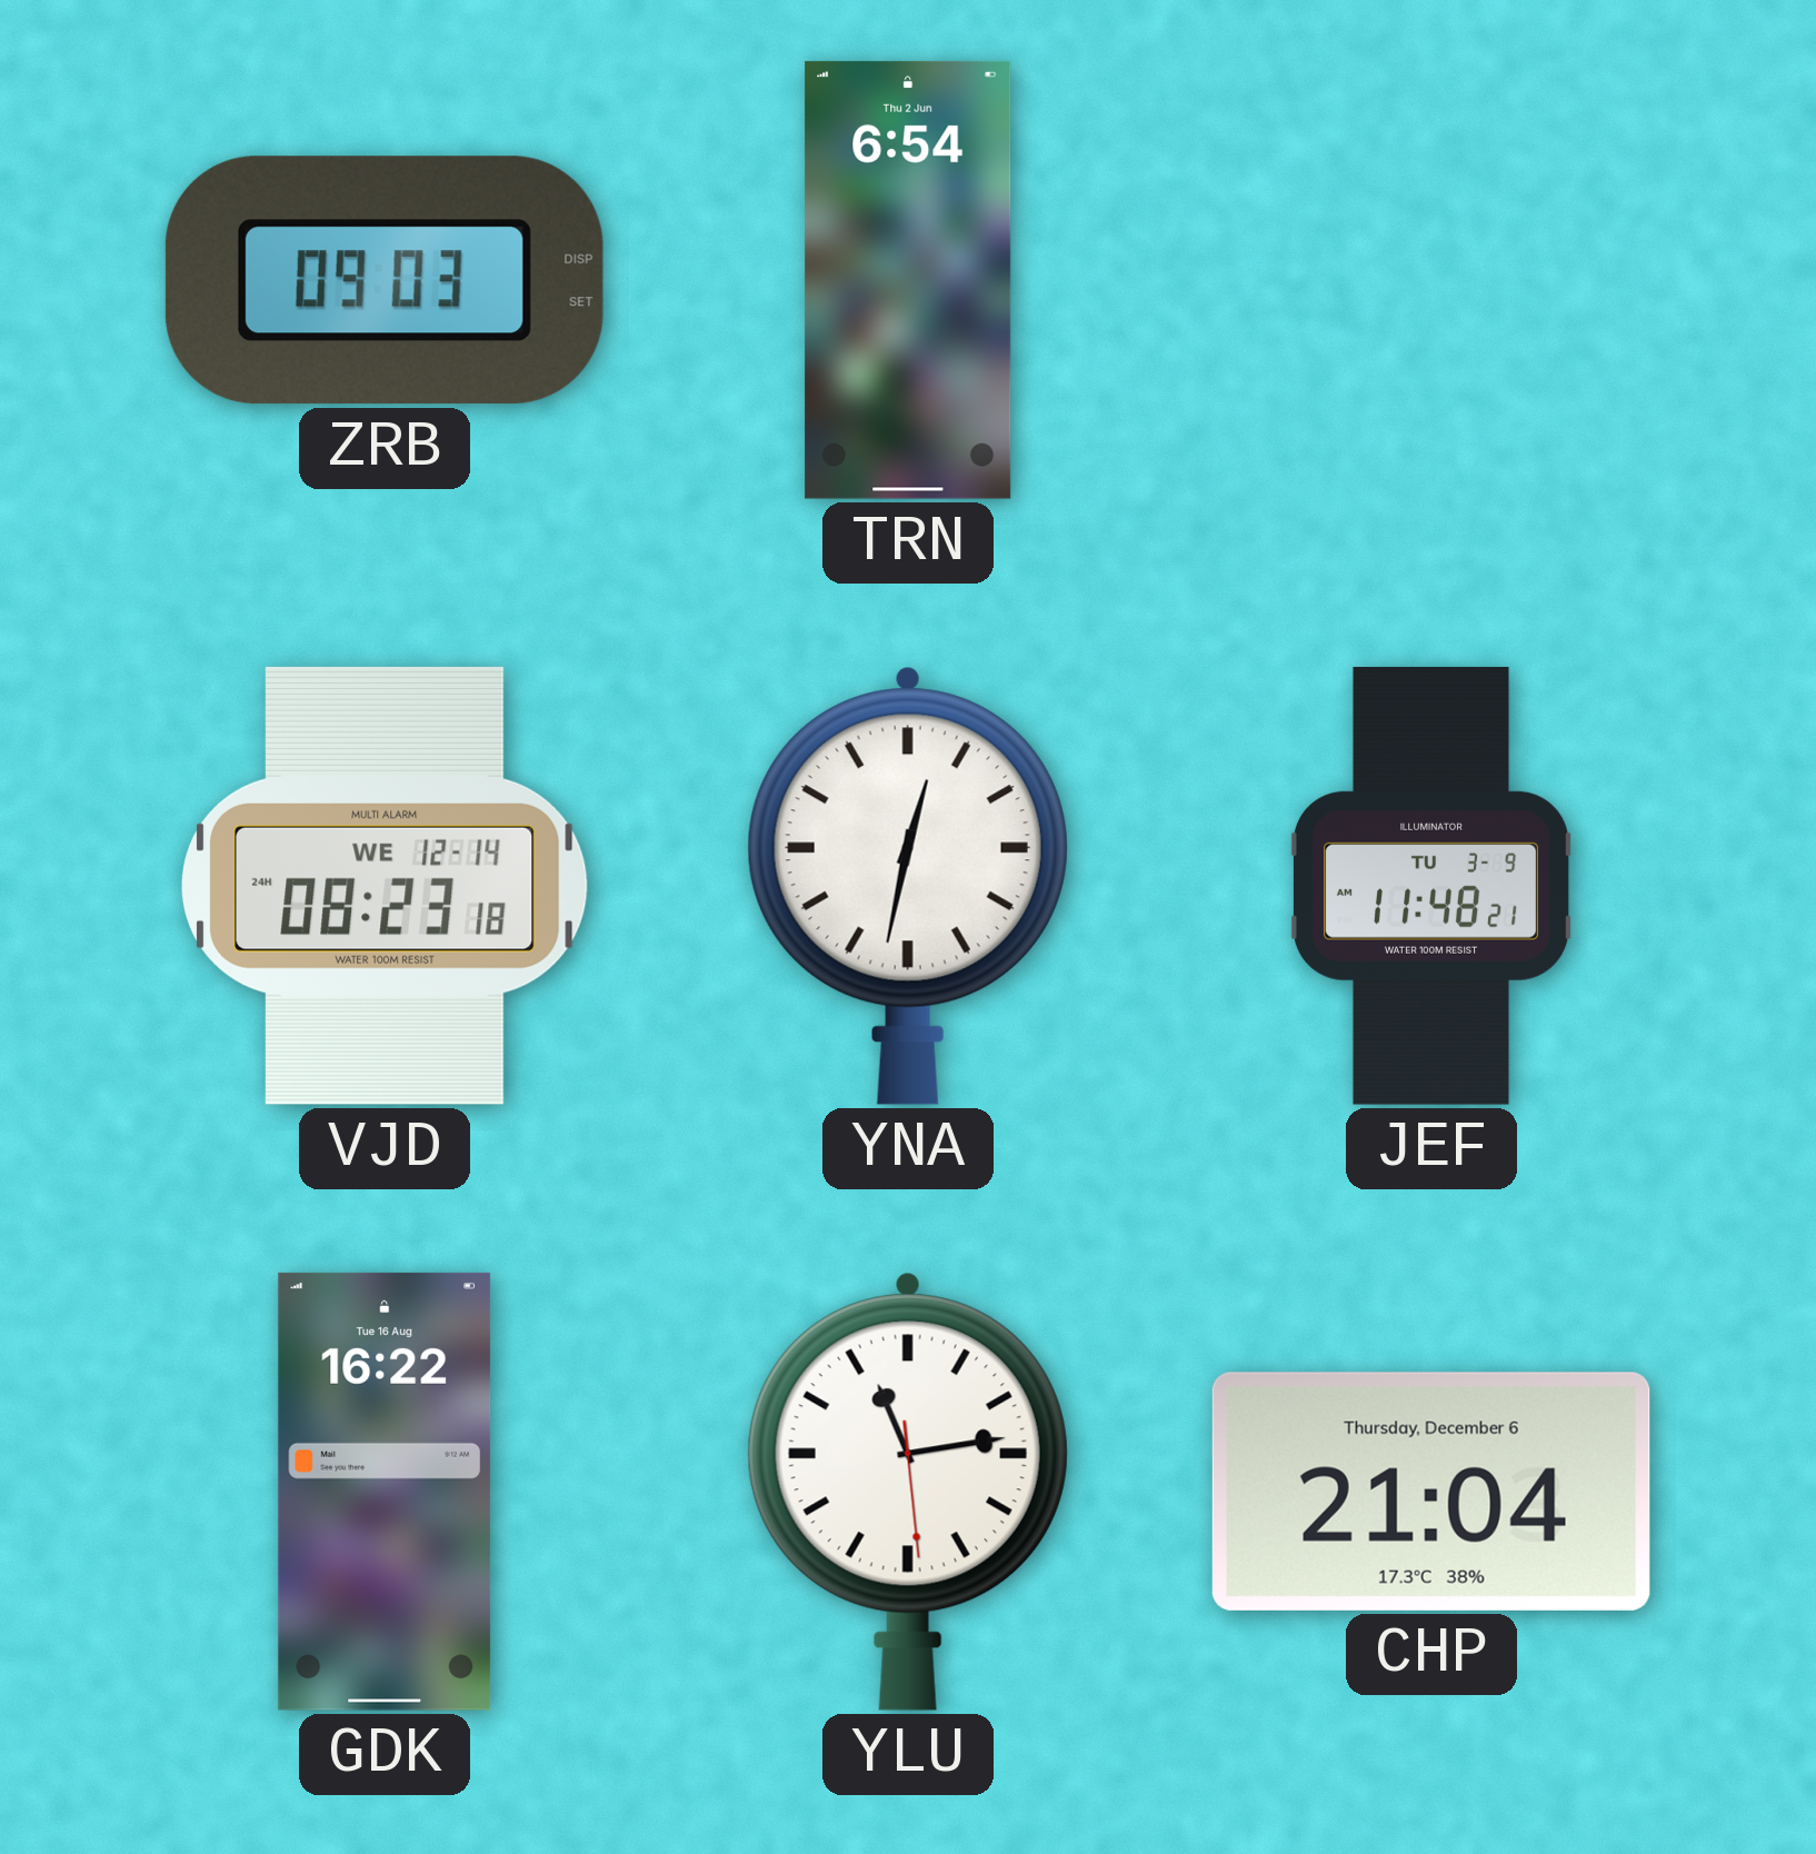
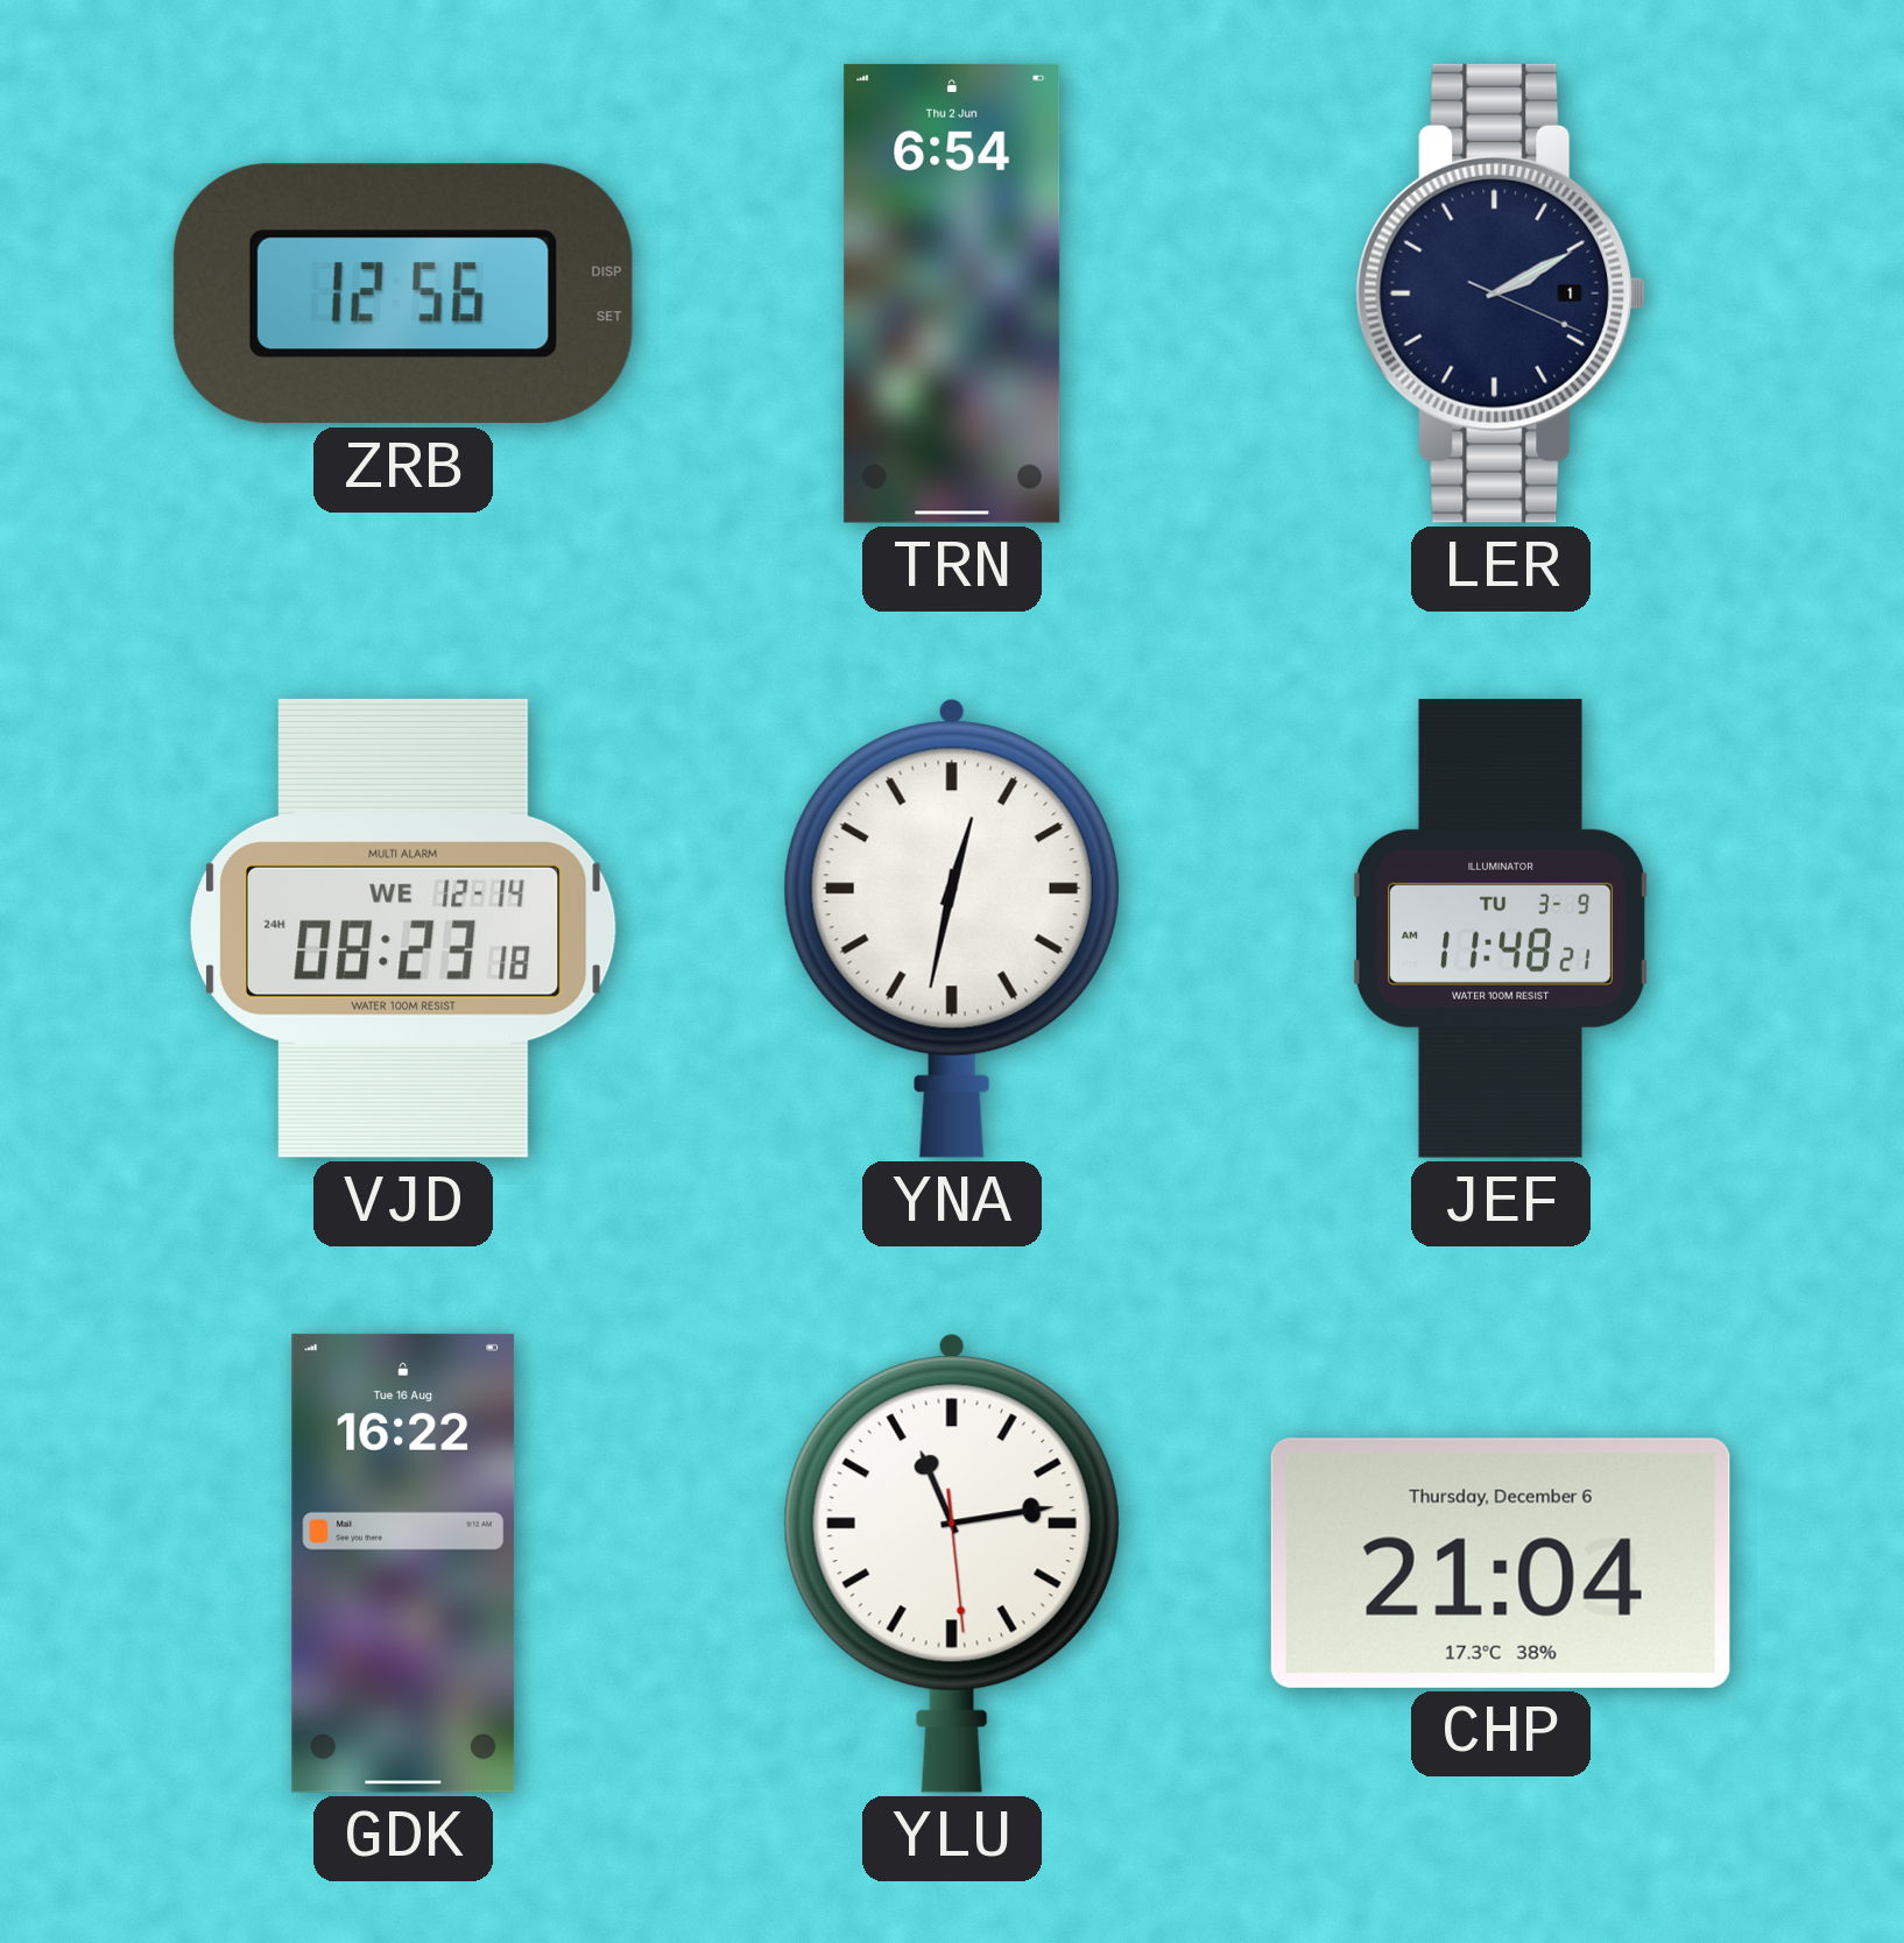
ZRB: 09:03 -> 12:56
LER: none -> 2:10
